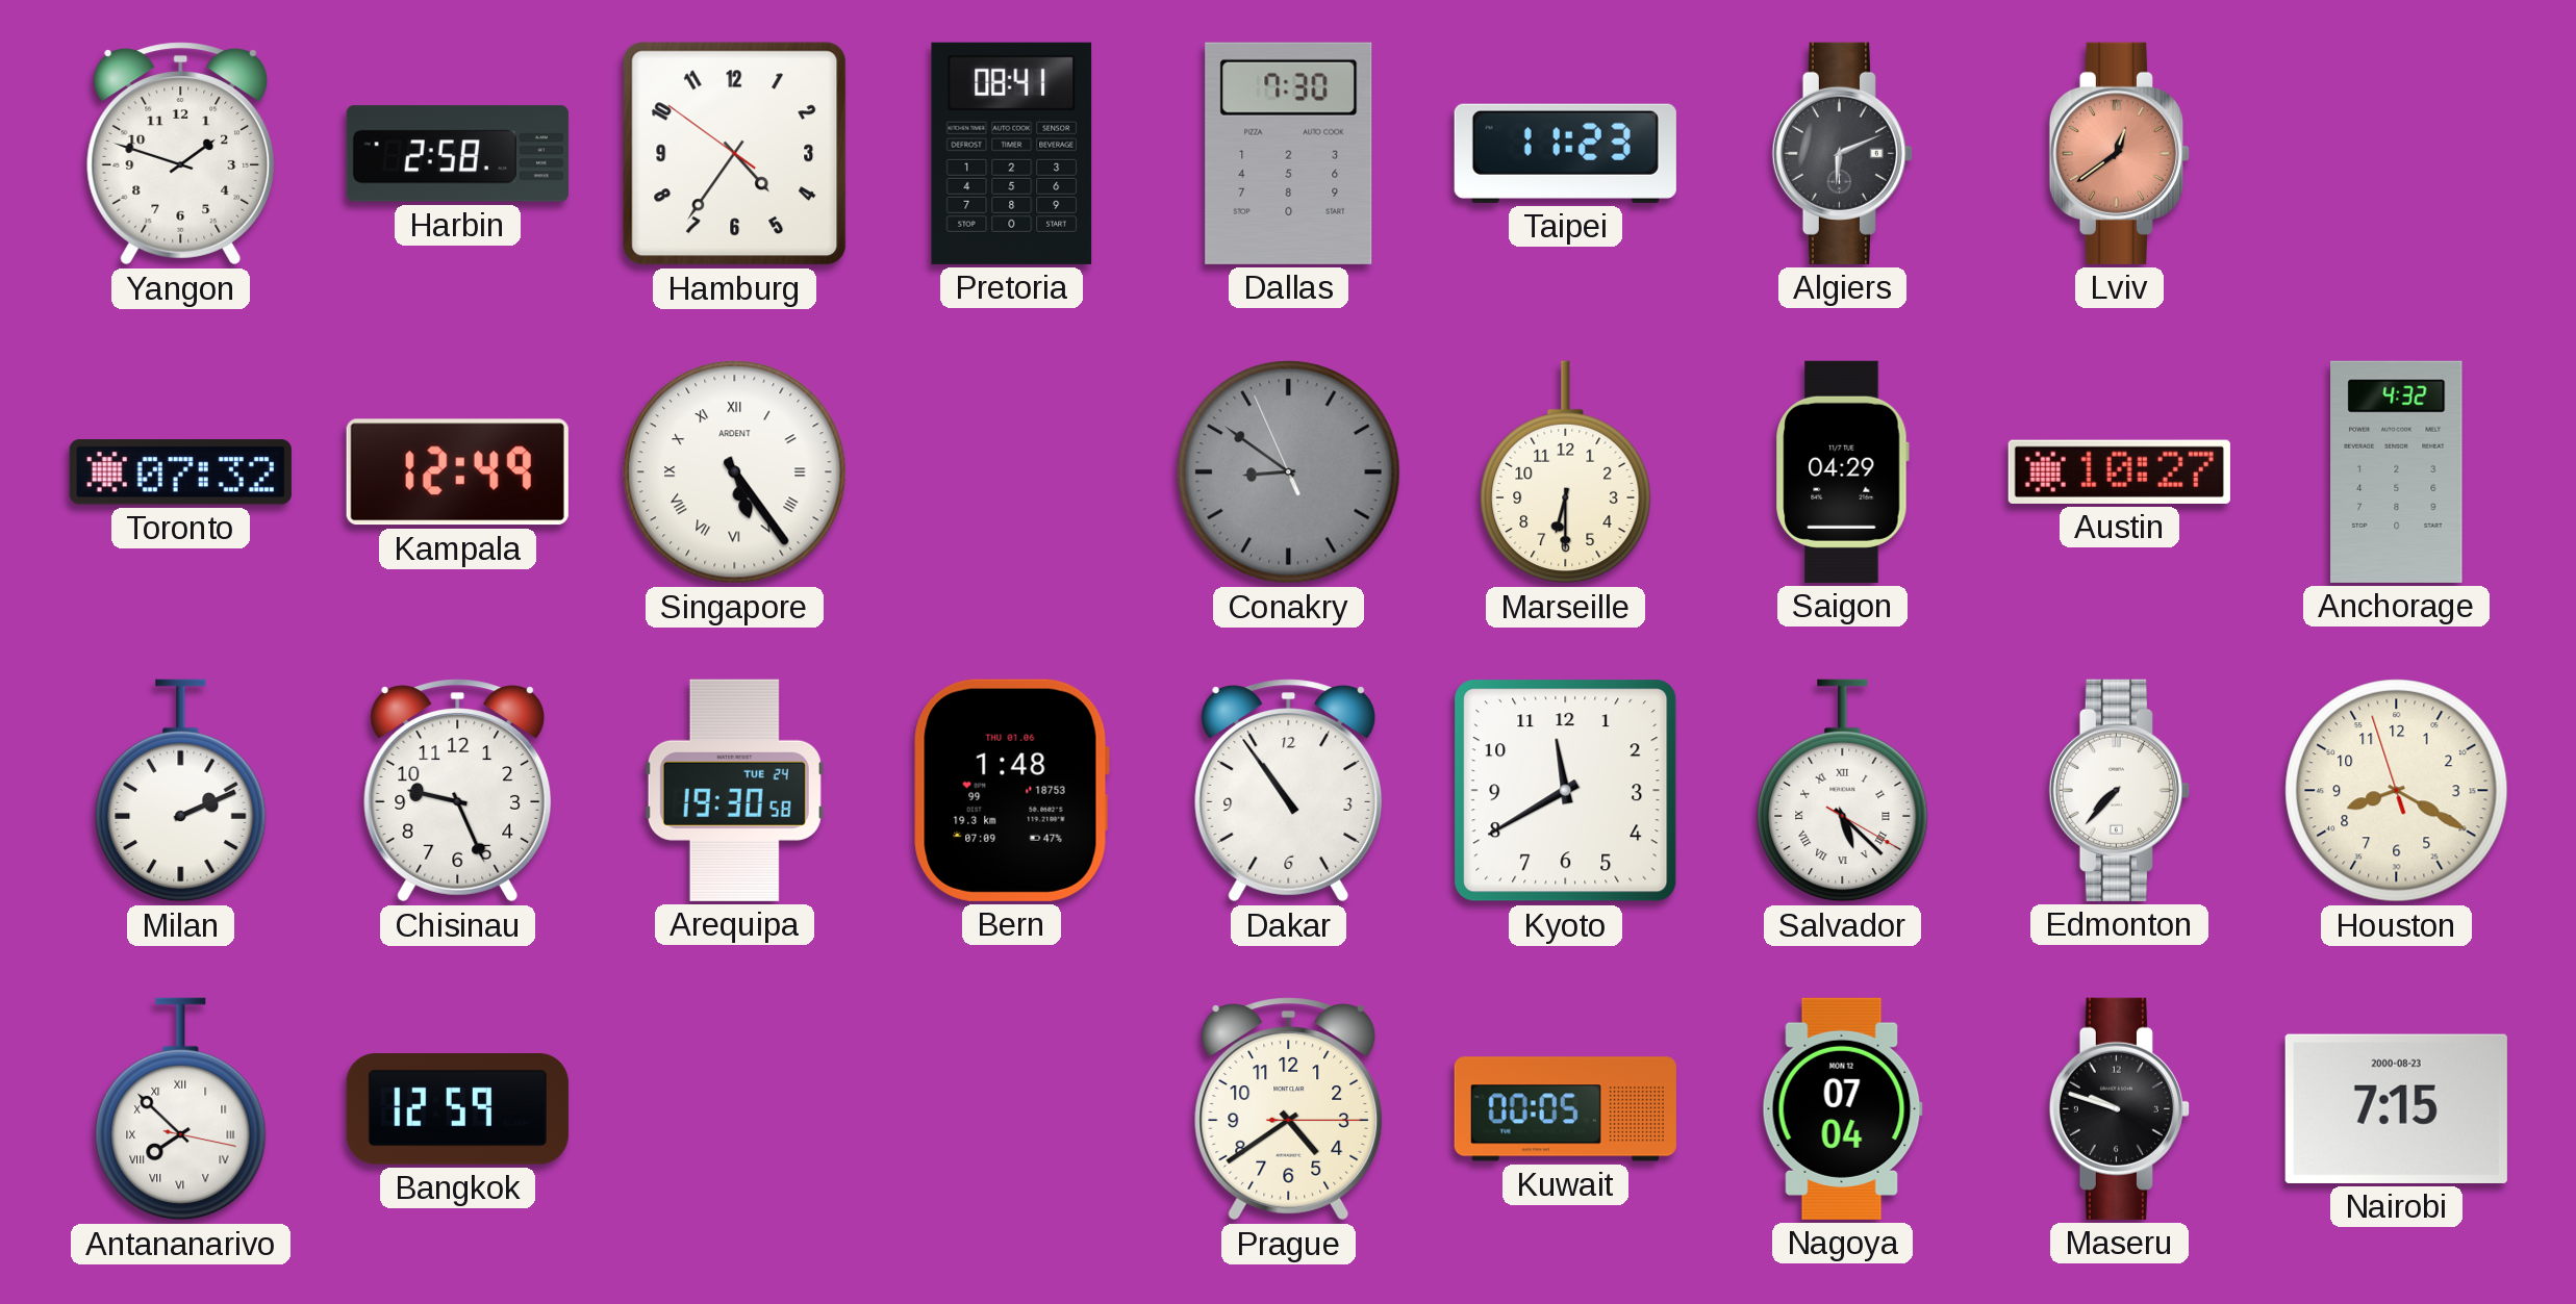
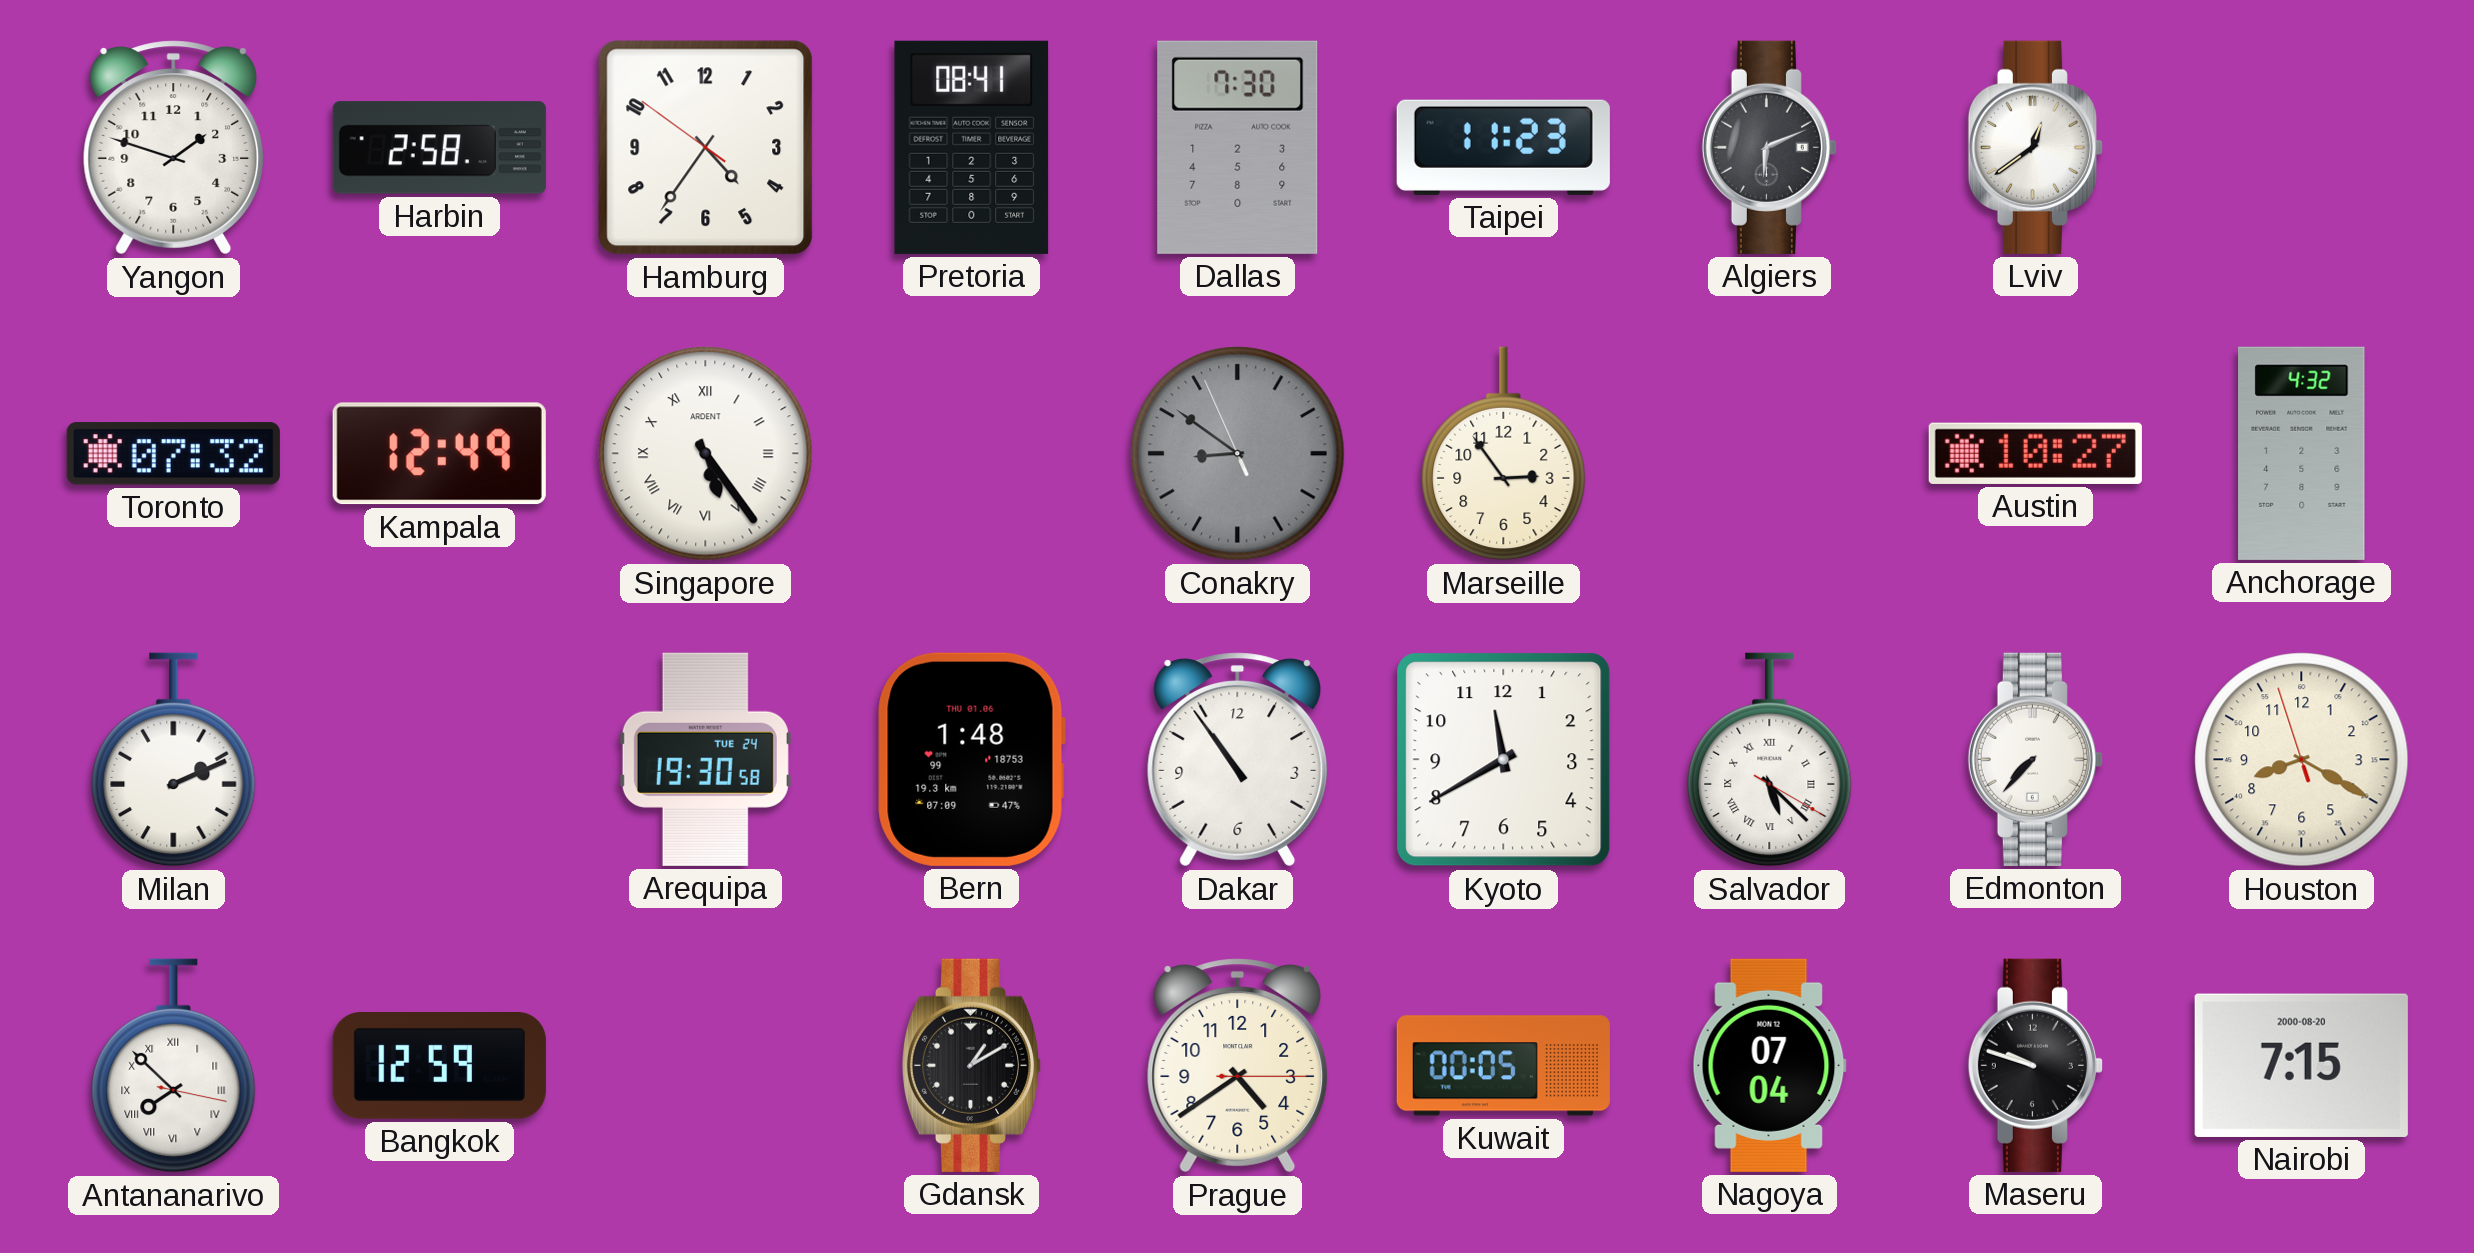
Lviv dial: salmon -> white
Marseille: 6:30 -> 2:54
Saigon: 04:29 -> none
Chisinau: 9:26 -> none
Gdansk: none -> 1:10
Nairobi date: 2000-08-23 -> 2000-08-20
